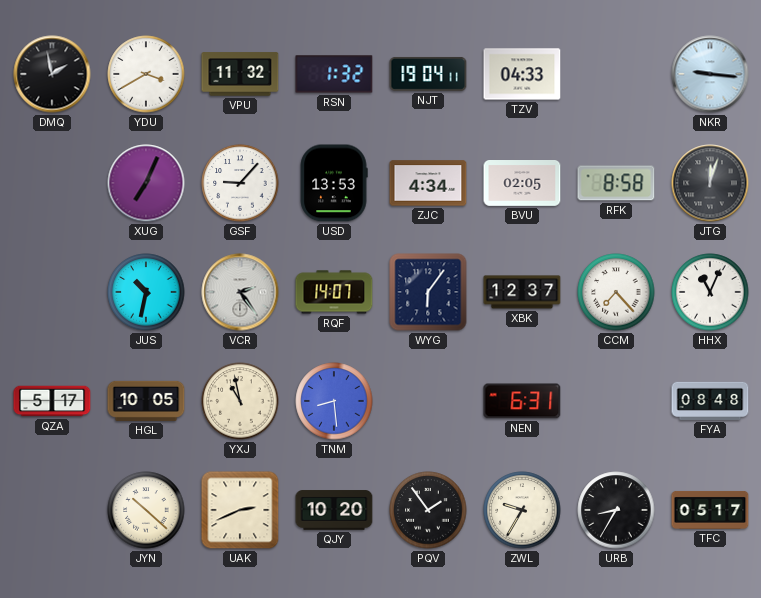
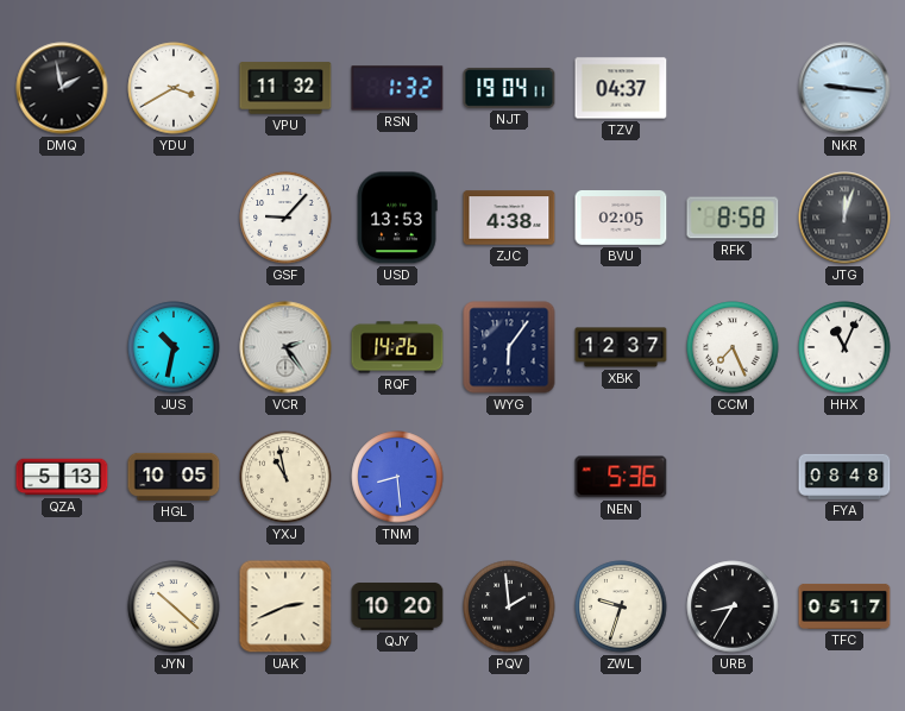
TZV: 04:33 -> 04:37
XUG: 7:04 -> none
ZJC: 4:34 -> 4:38
RQF: 14:07 -> 14:26
CCM: 7:23 -> 7:26
QZA: 5:17 -> 5:13
NEN: 6:31 -> 5:36
PQV: 1:54 -> 1:59
ZWL: 9:35 -> 9:33
